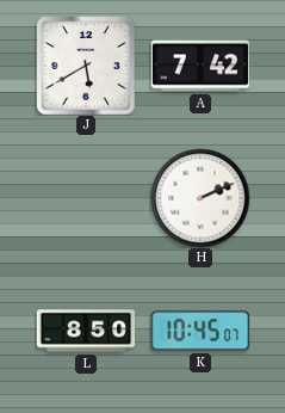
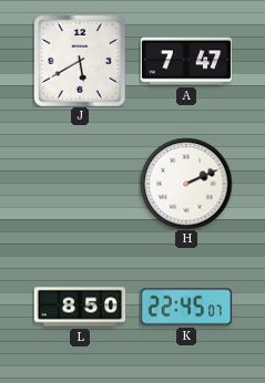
A: 7:42 -> 7:47
K: 10:45 -> 22:45
